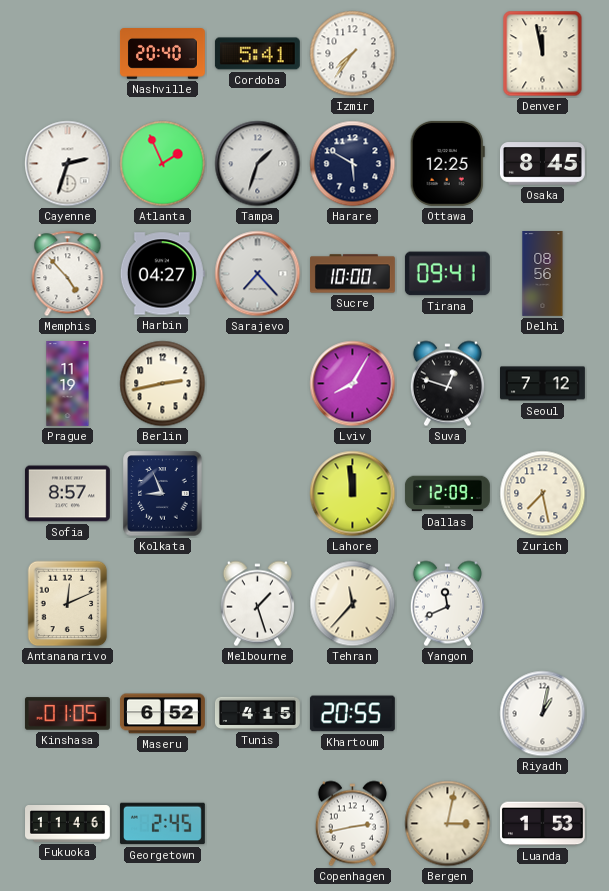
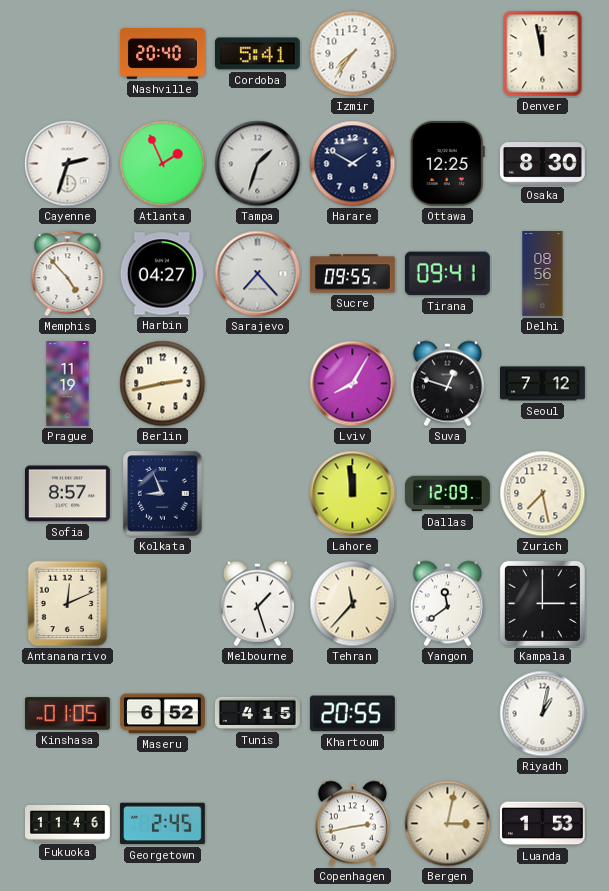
Harare: 5:50 -> 1:50
Osaka: 8:45 -> 8:30
Sucre: 10:00 -> 09:55
Yangon: 11:41 -> 11:39
Kampala: none -> 3:00
